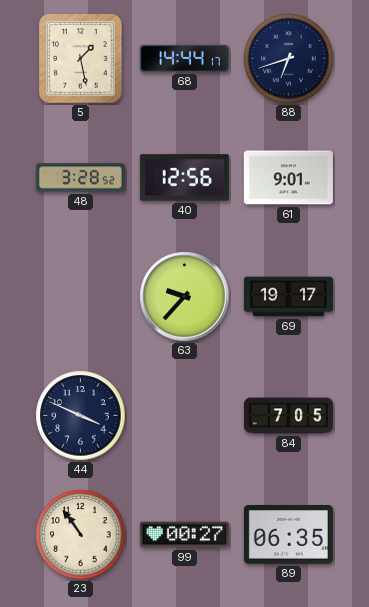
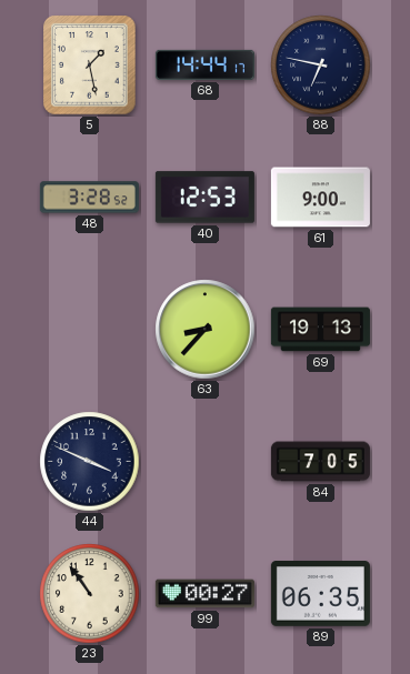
88: 6:42 -> 6:47
40: 12:56 -> 12:53
61: 9:01 -> 9:00
63: 9:37 -> 8:37
69: 19:17 -> 19:13
